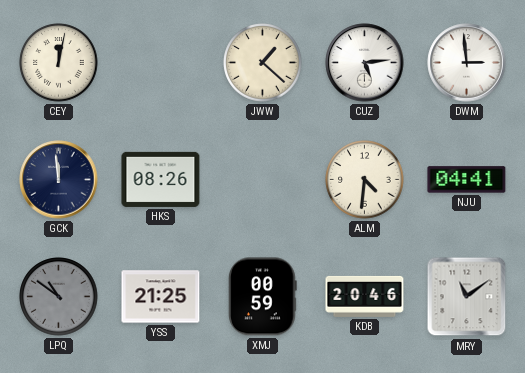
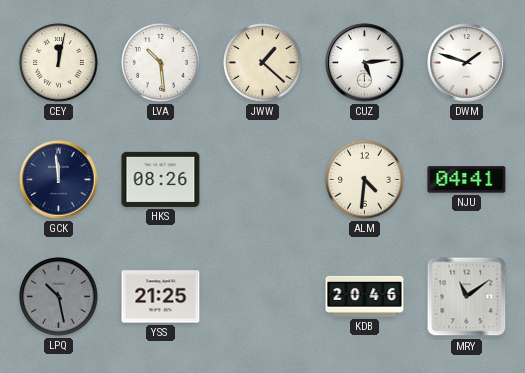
LVA: none -> 10:29
DWM: 2:59 -> 1:48
LPQ: 10:51 -> 10:28
XMJ: 00:59 -> none
